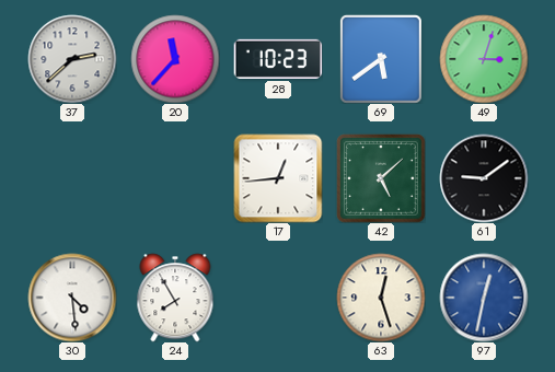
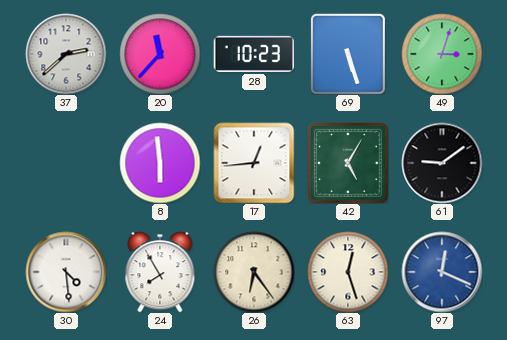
69: 5:39 -> 5:27
8: none -> 5:59
42: 5:08 -> 5:05
26: none -> 6:24
97: 12:32 -> 12:19
